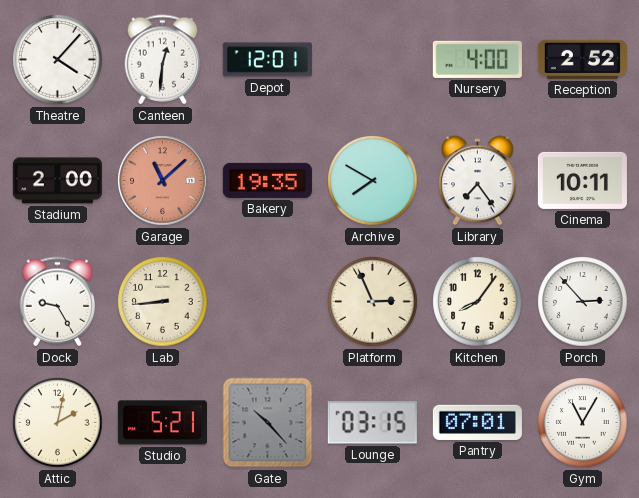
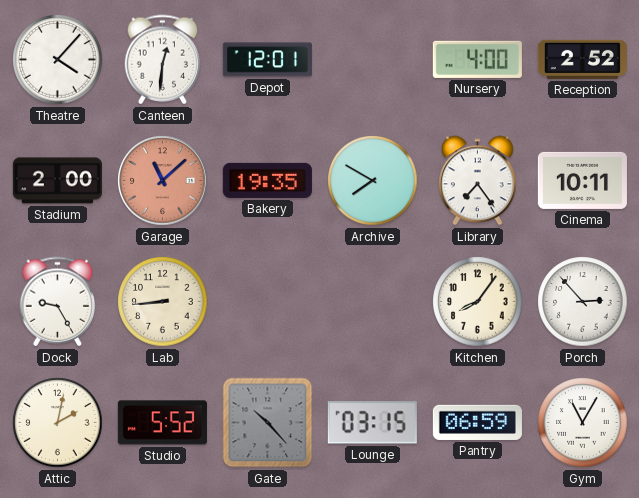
Platform: 2:56 -> none
Studio: 5:21 -> 5:52
Pantry: 07:01 -> 06:59
